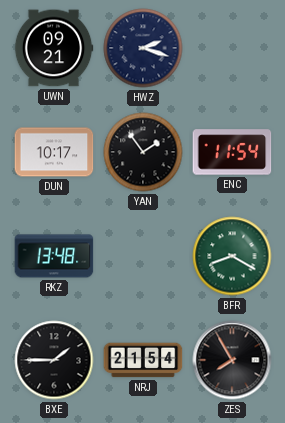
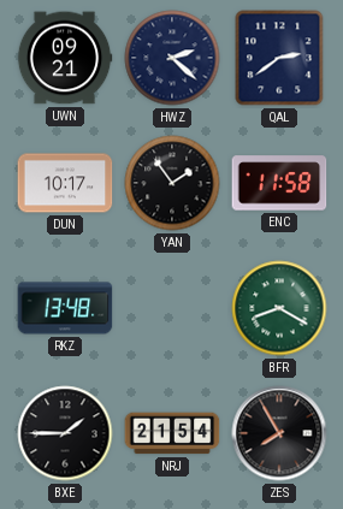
HWZ: 2:18 -> 2:22
QAL: none -> 2:39
ENC: 11:54 -> 11:58
